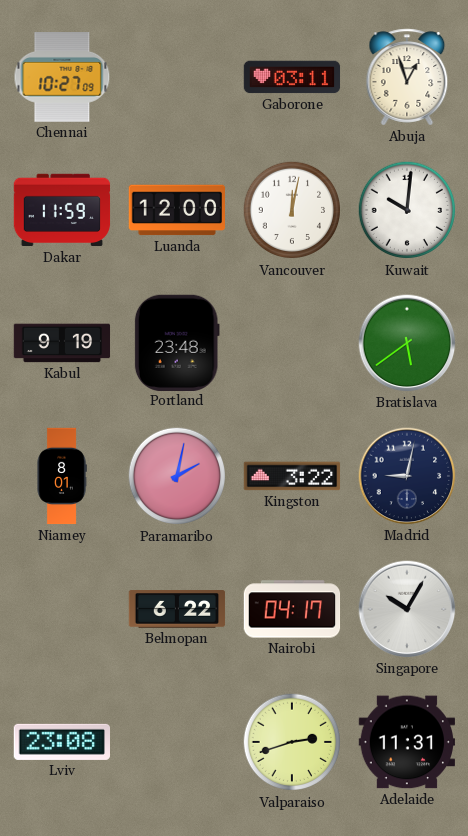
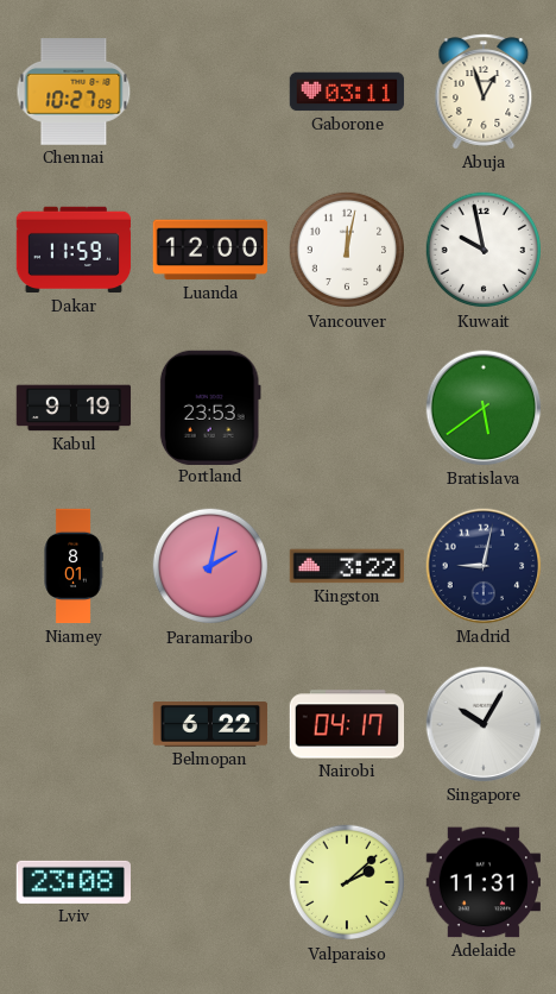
Kuwait: 10:01 -> 9:58
Portland: 23:48 -> 23:53
Valparaiso: 2:42 -> 2:08
